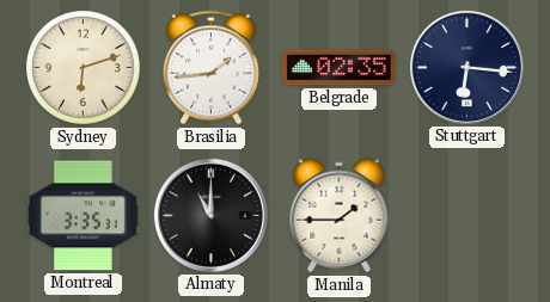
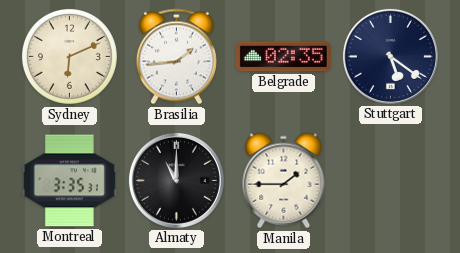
Sydney: 6:12 -> 6:11
Stuttgart: 6:16 -> 5:21
